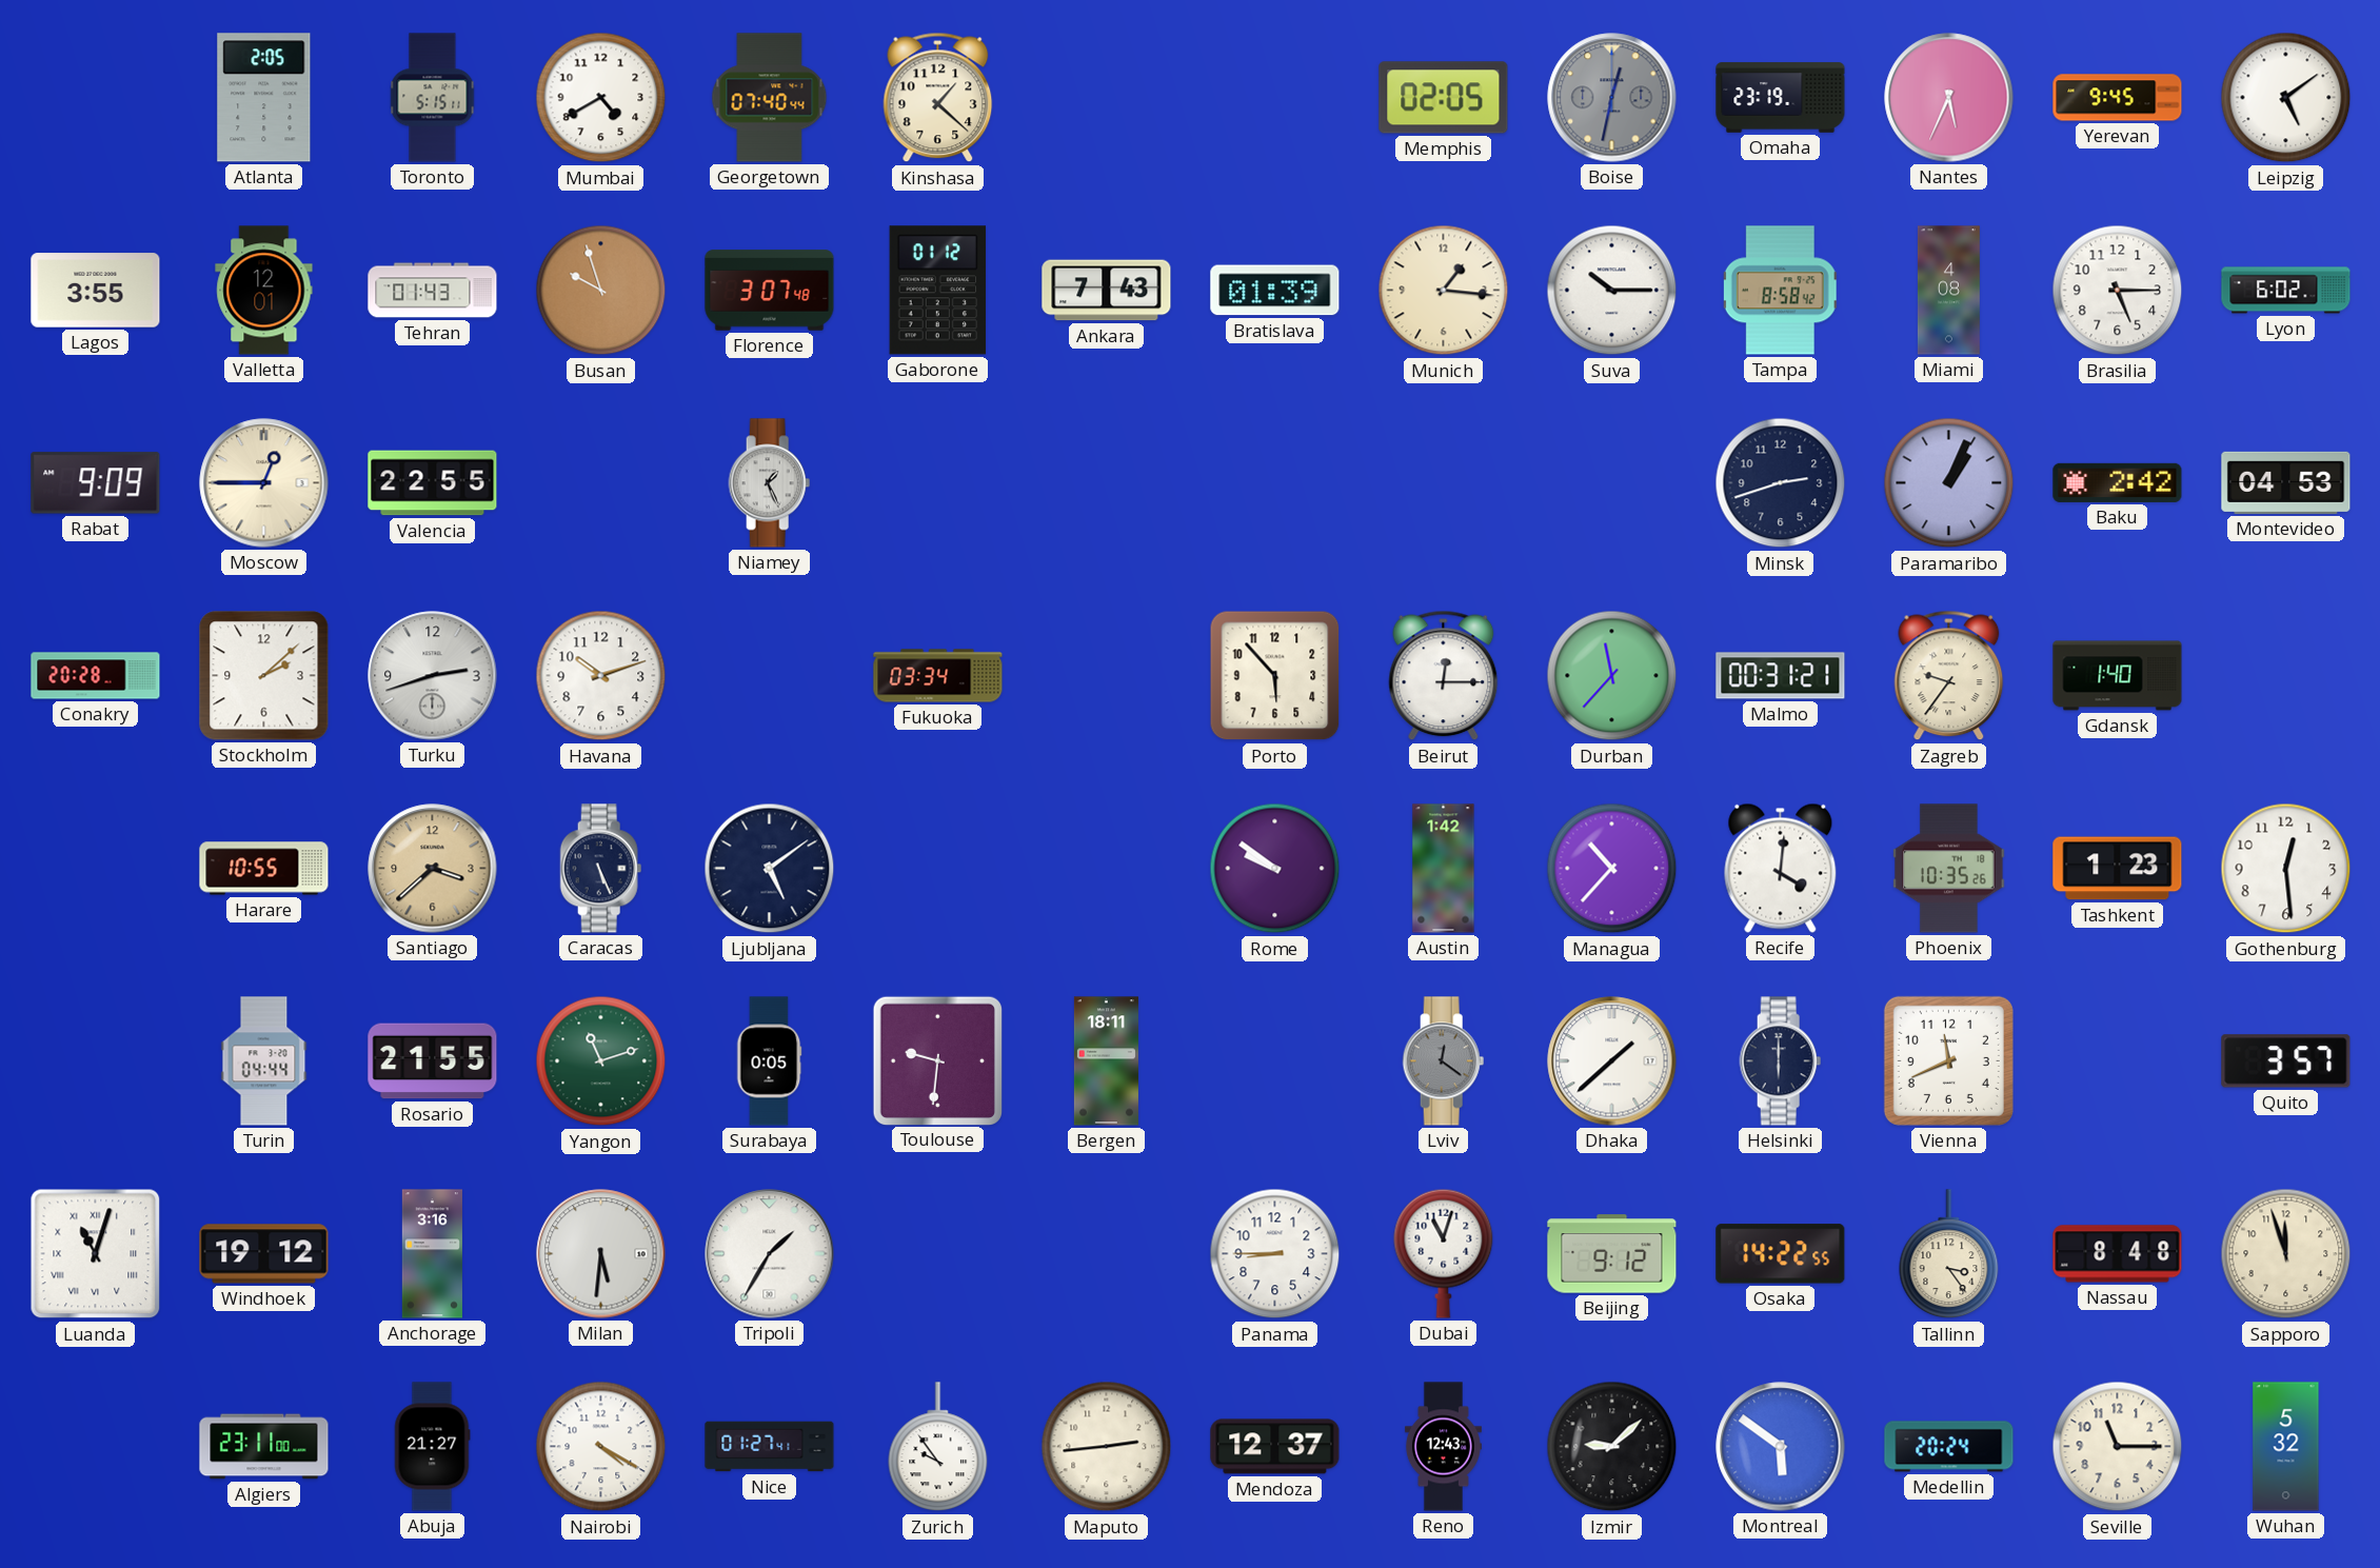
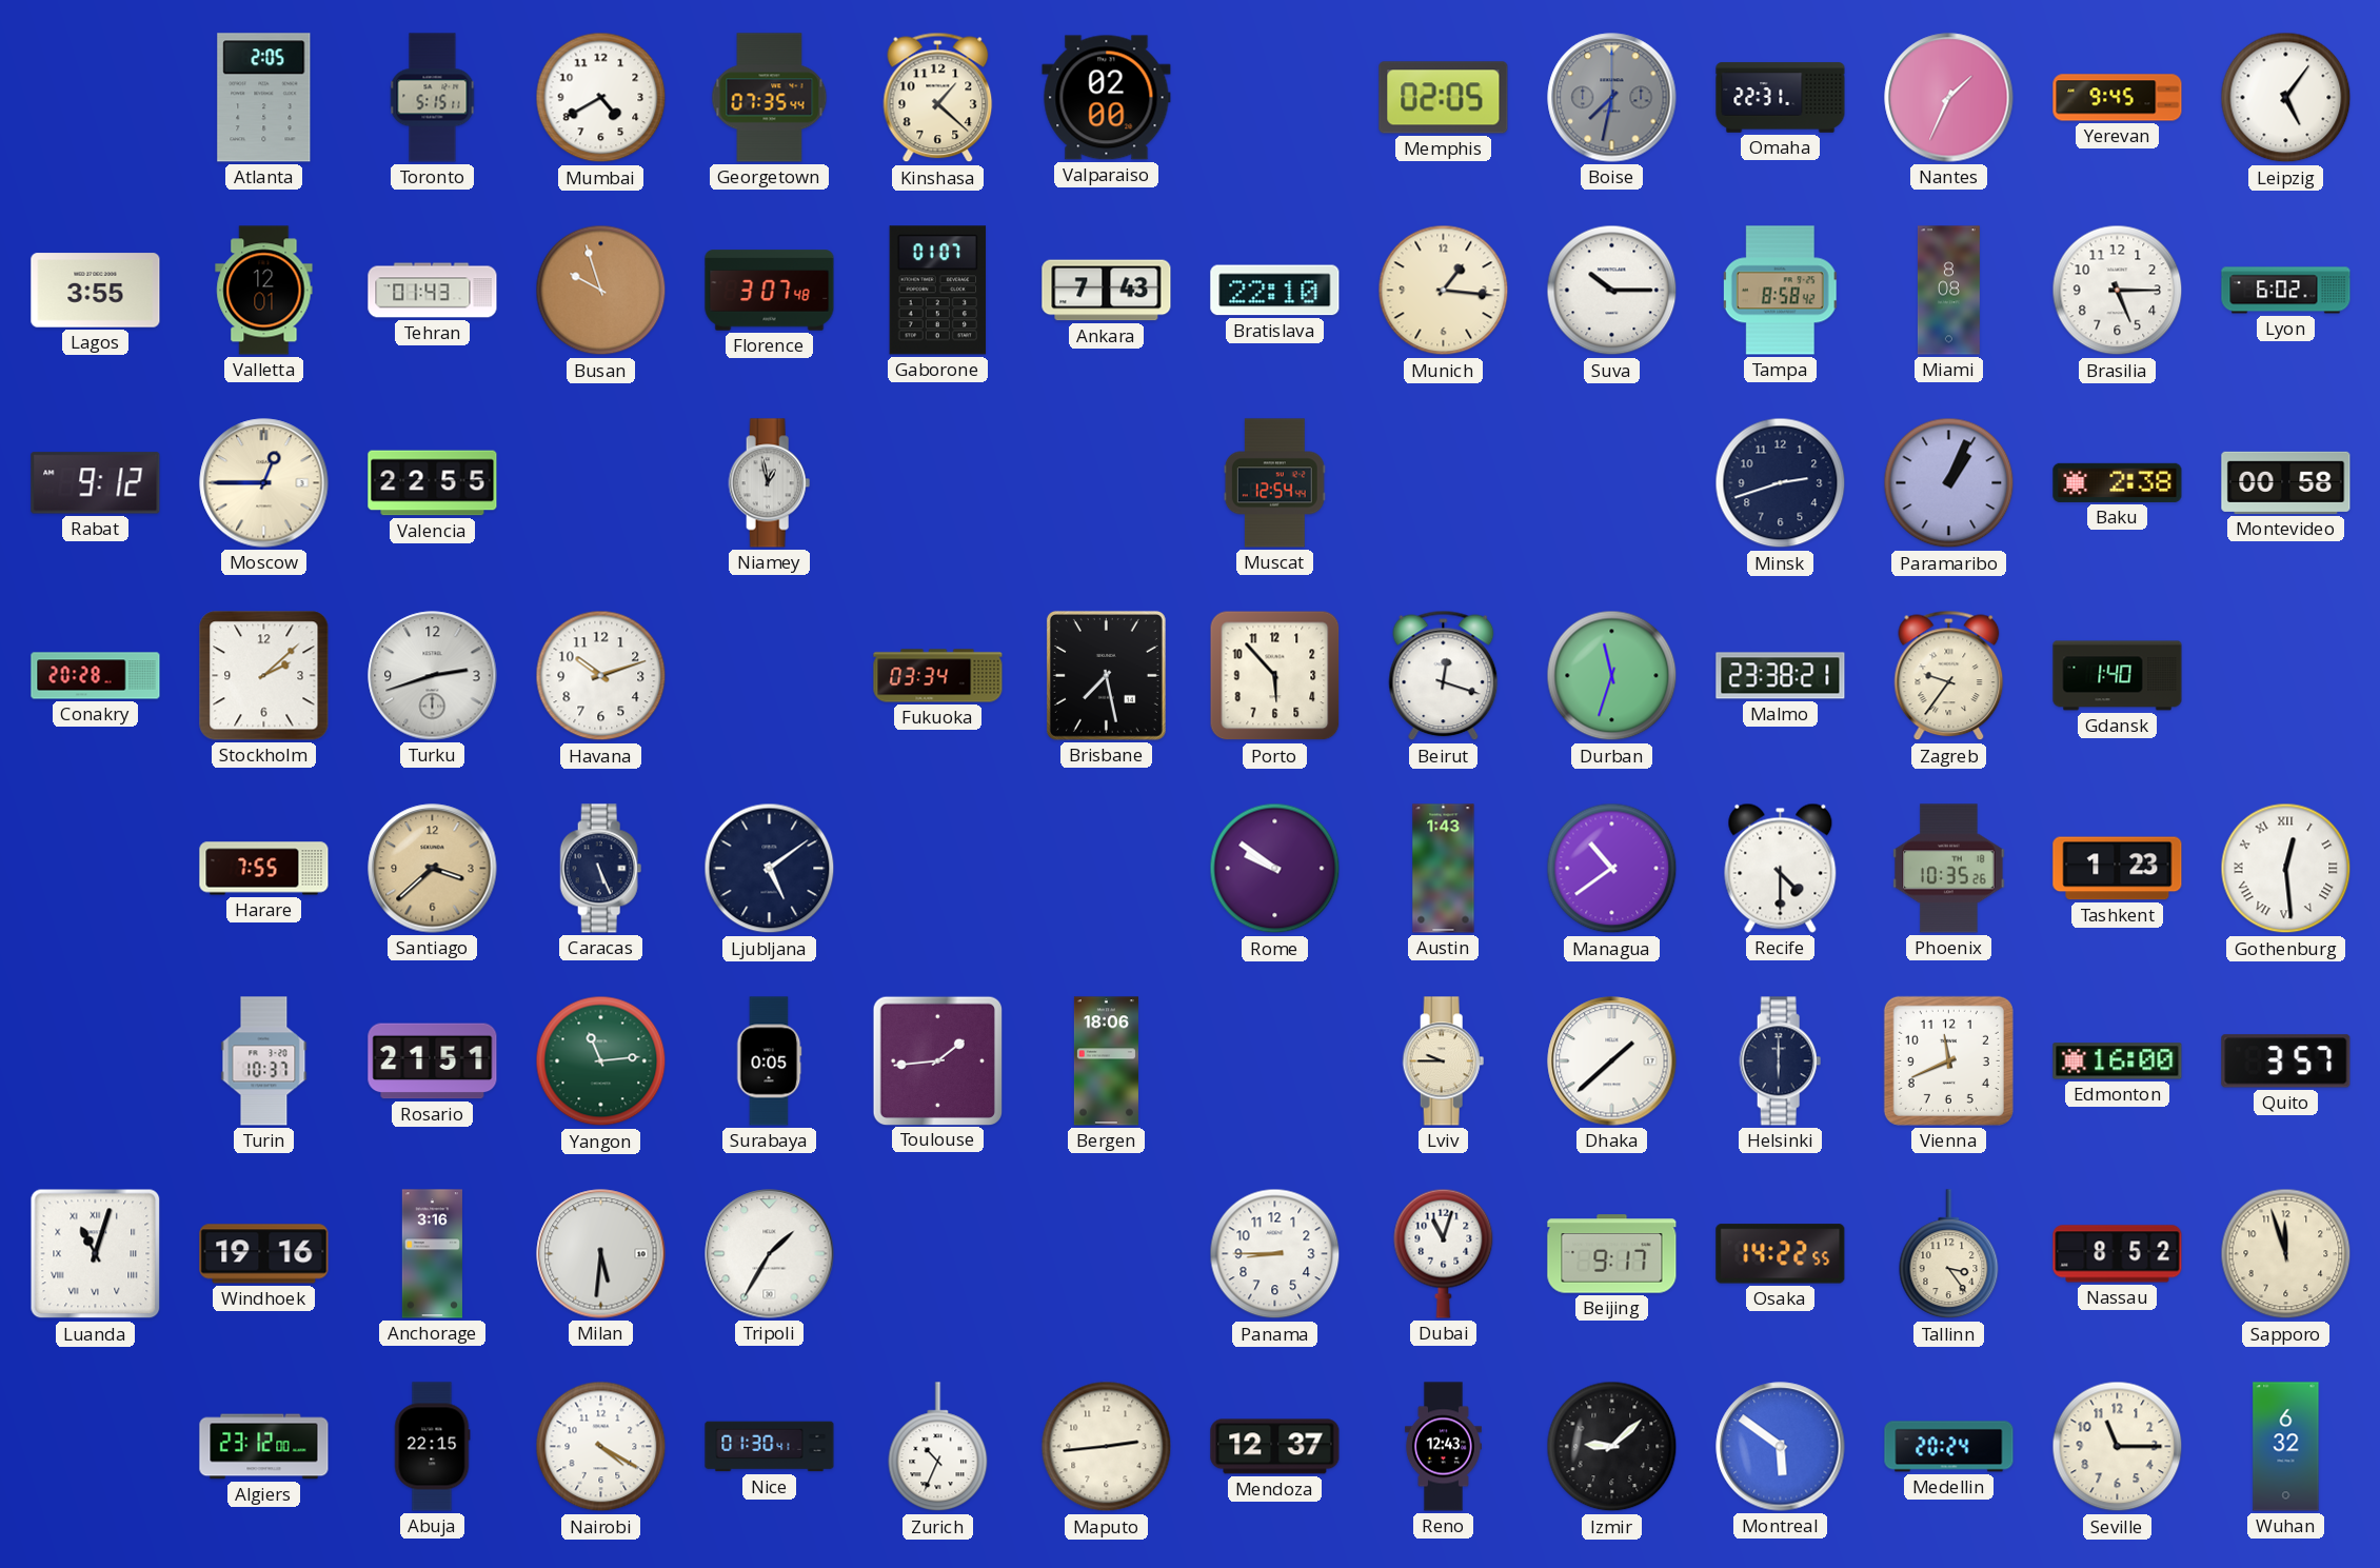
Georgetown: 07:40 -> 07:35
Valparaiso: none -> 02:00
Boise: 12:32 -> 7:32
Omaha: 23:19 -> 22:31
Nantes: 5:34 -> 1:34
Leipzig: 5:09 -> 5:06
Gaborone: 01:12 -> 01:07
Bratislava: 01:39 -> 22:10
Miami: 4:08 -> 8:08
Rabat: 9:09 -> 9:12
Niamey: 1:26 -> 12:58
Muscat: none -> 12:54
Baku: 2:42 -> 2:38
Montevideo: 04:53 -> 00:58
Brisbane: none -> 7:28
Beirut: 12:15 -> 12:18
Durban: 11:37 -> 11:33
Malmo: 00:31 -> 23:38
Harare: 10:55 -> 7:55
Austin: 1:42 -> 1:43
Managua: 10:37 -> 10:39
Recife: 4:01 -> 4:30
Gothenburg numerals: Arabic -> Roman
Turin: 04:44 -> 10:37
Rosario: 21:55 -> 21:51
Yangon: 11:12 -> 11:14
Toulouse: 9:31 -> 1:44
Bergen: 18:11 -> 18:06
Lviv: 12:21 -> 9:45
Lviv dial: grey -> cream
Edmonton: none -> 16:00
Windhoek: 19:12 -> 19:16
Beijing: 9:12 -> 9:17
Nassau: 8:48 -> 8:52
Algiers: 23:11 -> 23:12
Abuja: 21:27 -> 22:15
Nice: 01:27 -> 01:30
Zurich: 9:54 -> 10:34
Wuhan: 5:32 -> 6:32
